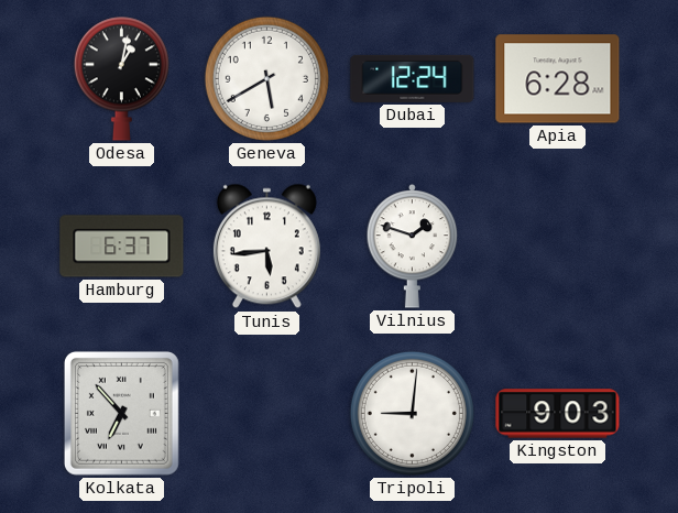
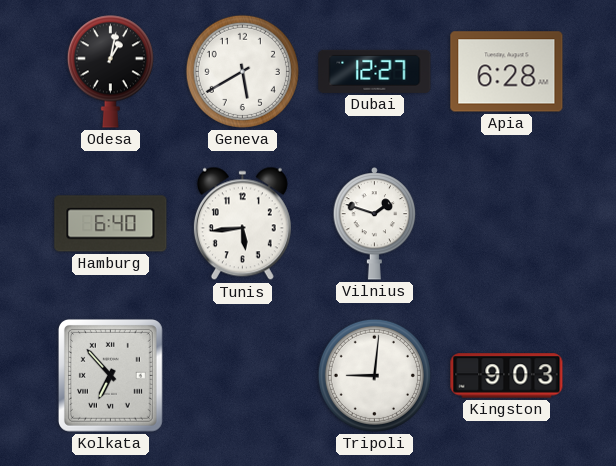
Dubai: 12:24 -> 12:27
Hamburg: 6:37 -> 6:40
